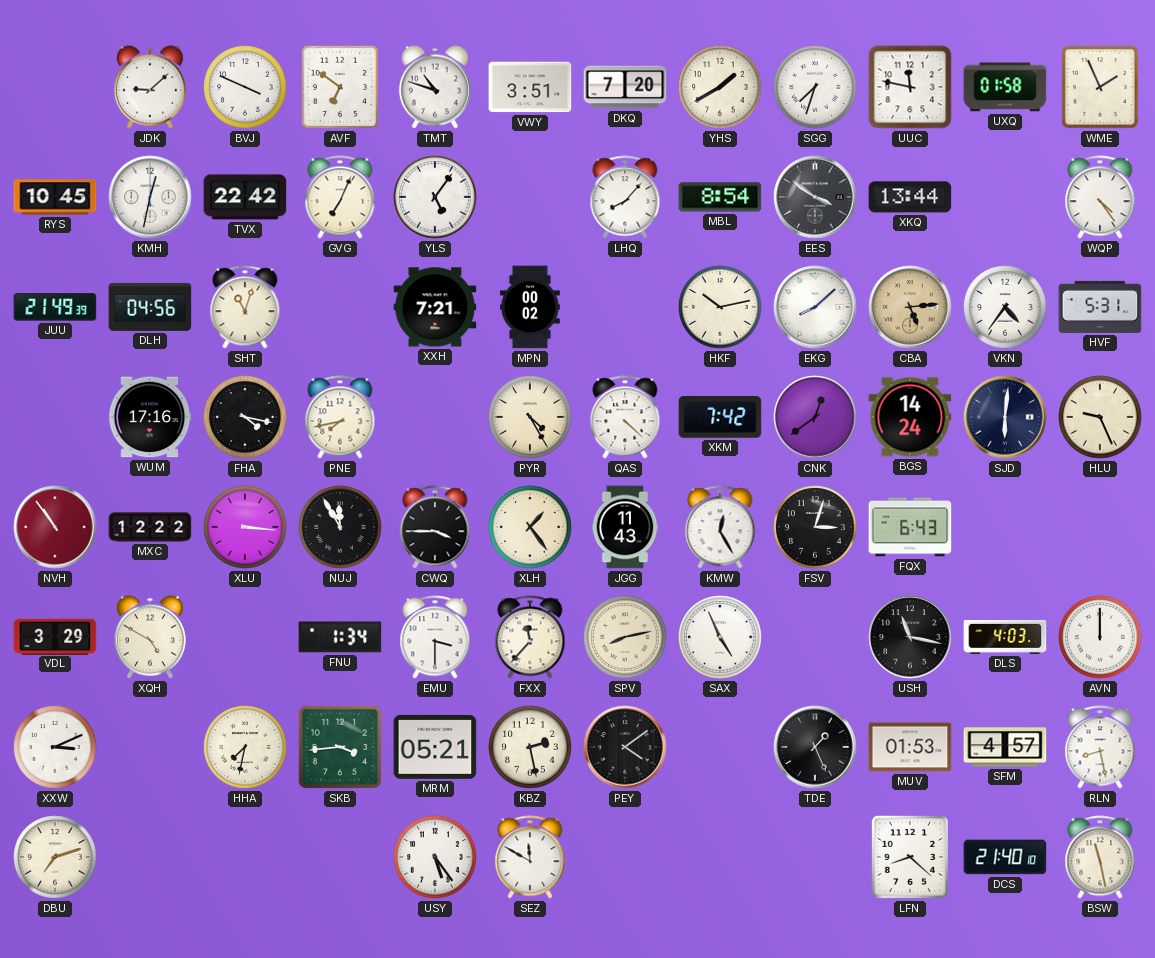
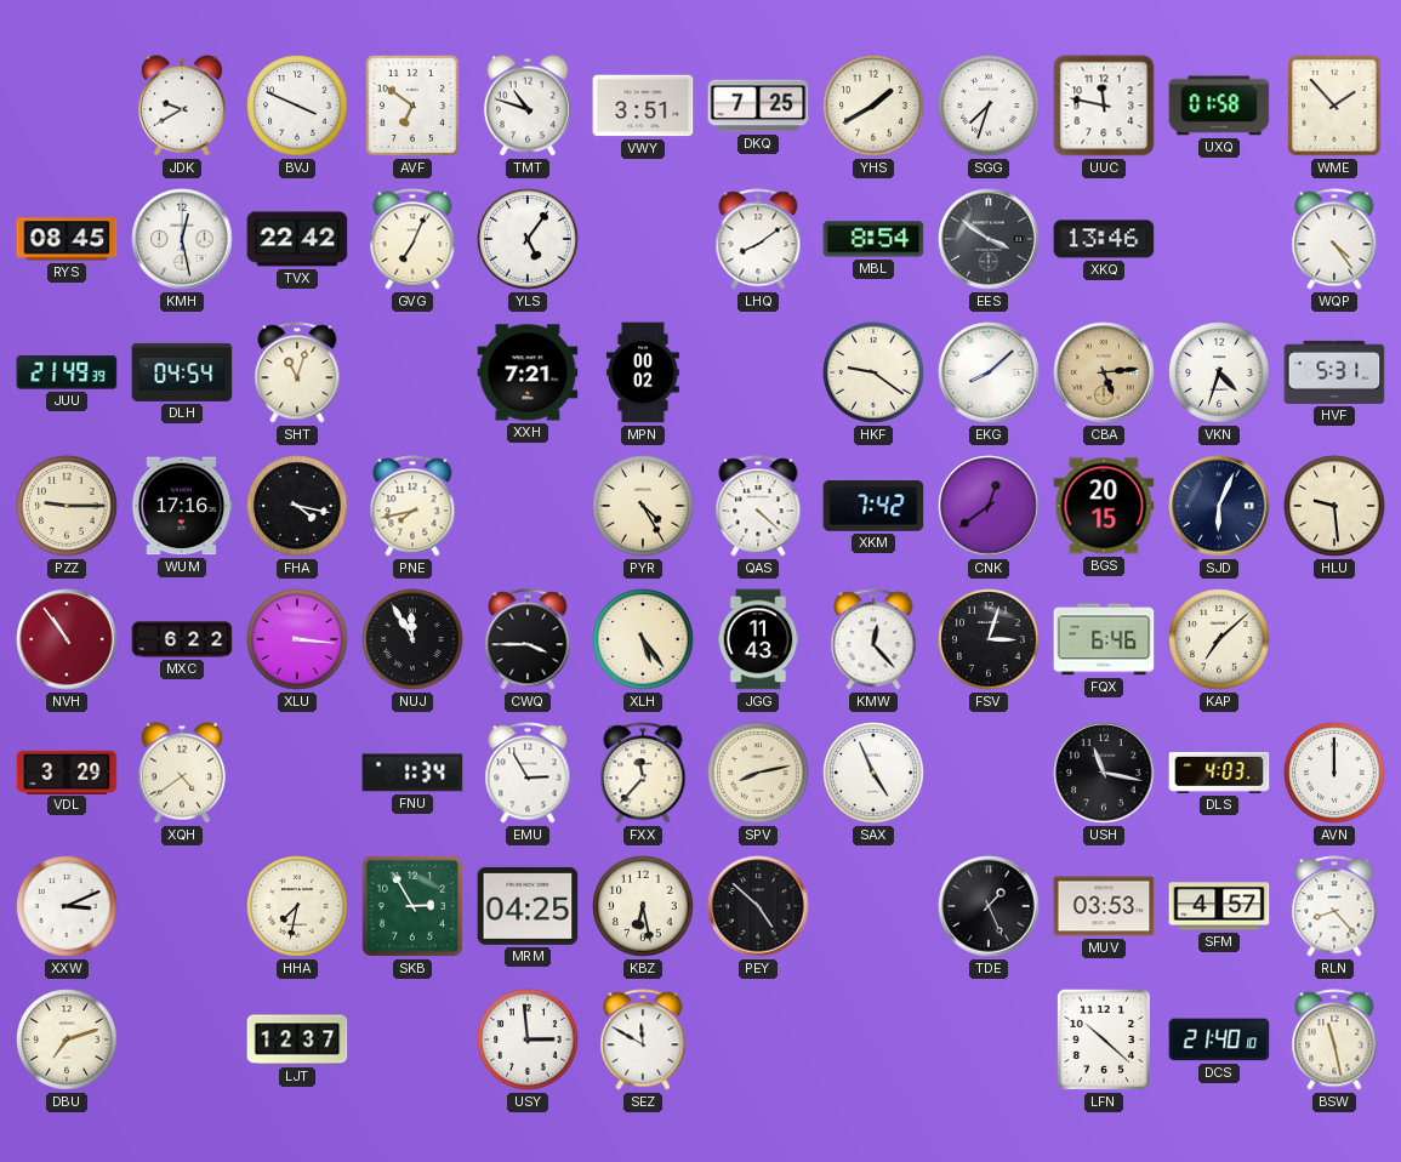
JDK: 9:08 -> 9:40
DKQ: 7:20 -> 7:25
WME: 1:56 -> 1:53
RYS: 10:45 -> 08:45
KMH: 12:32 -> 12:28
LHQ: 8:07 -> 8:09
XKQ: 13:44 -> 13:46
DLH: 04:56 -> 04:54
HKF: 10:13 -> 9:21
VKN: 4:36 -> 4:33
PZZ: none -> 9:15
BGS: 14:24 -> 20:15
SJD: 6:01 -> 6:04
HLU: 9:26 -> 9:29
MXC: 12:22 -> 6:22
XLH: 1:24 -> 5:24
KMW: 12:25 -> 12:23
FQX: 6:43 -> 6:46
KAP: none -> 7:08
XQH: 4:50 -> 4:39
EMU: 3:30 -> 2:55
SKB: 3:44 -> 2:55
MRM: 05:21 -> 04:25
KBZ: 2:28 -> 6:28
PEY: 4:09 -> 4:52
MUV: 01:53 -> 03:53
RLN: 8:28 -> 8:23
LJT: none -> 12:37
USY: 5:24 -> 2:59
LFN: 8:22 -> 10:22
